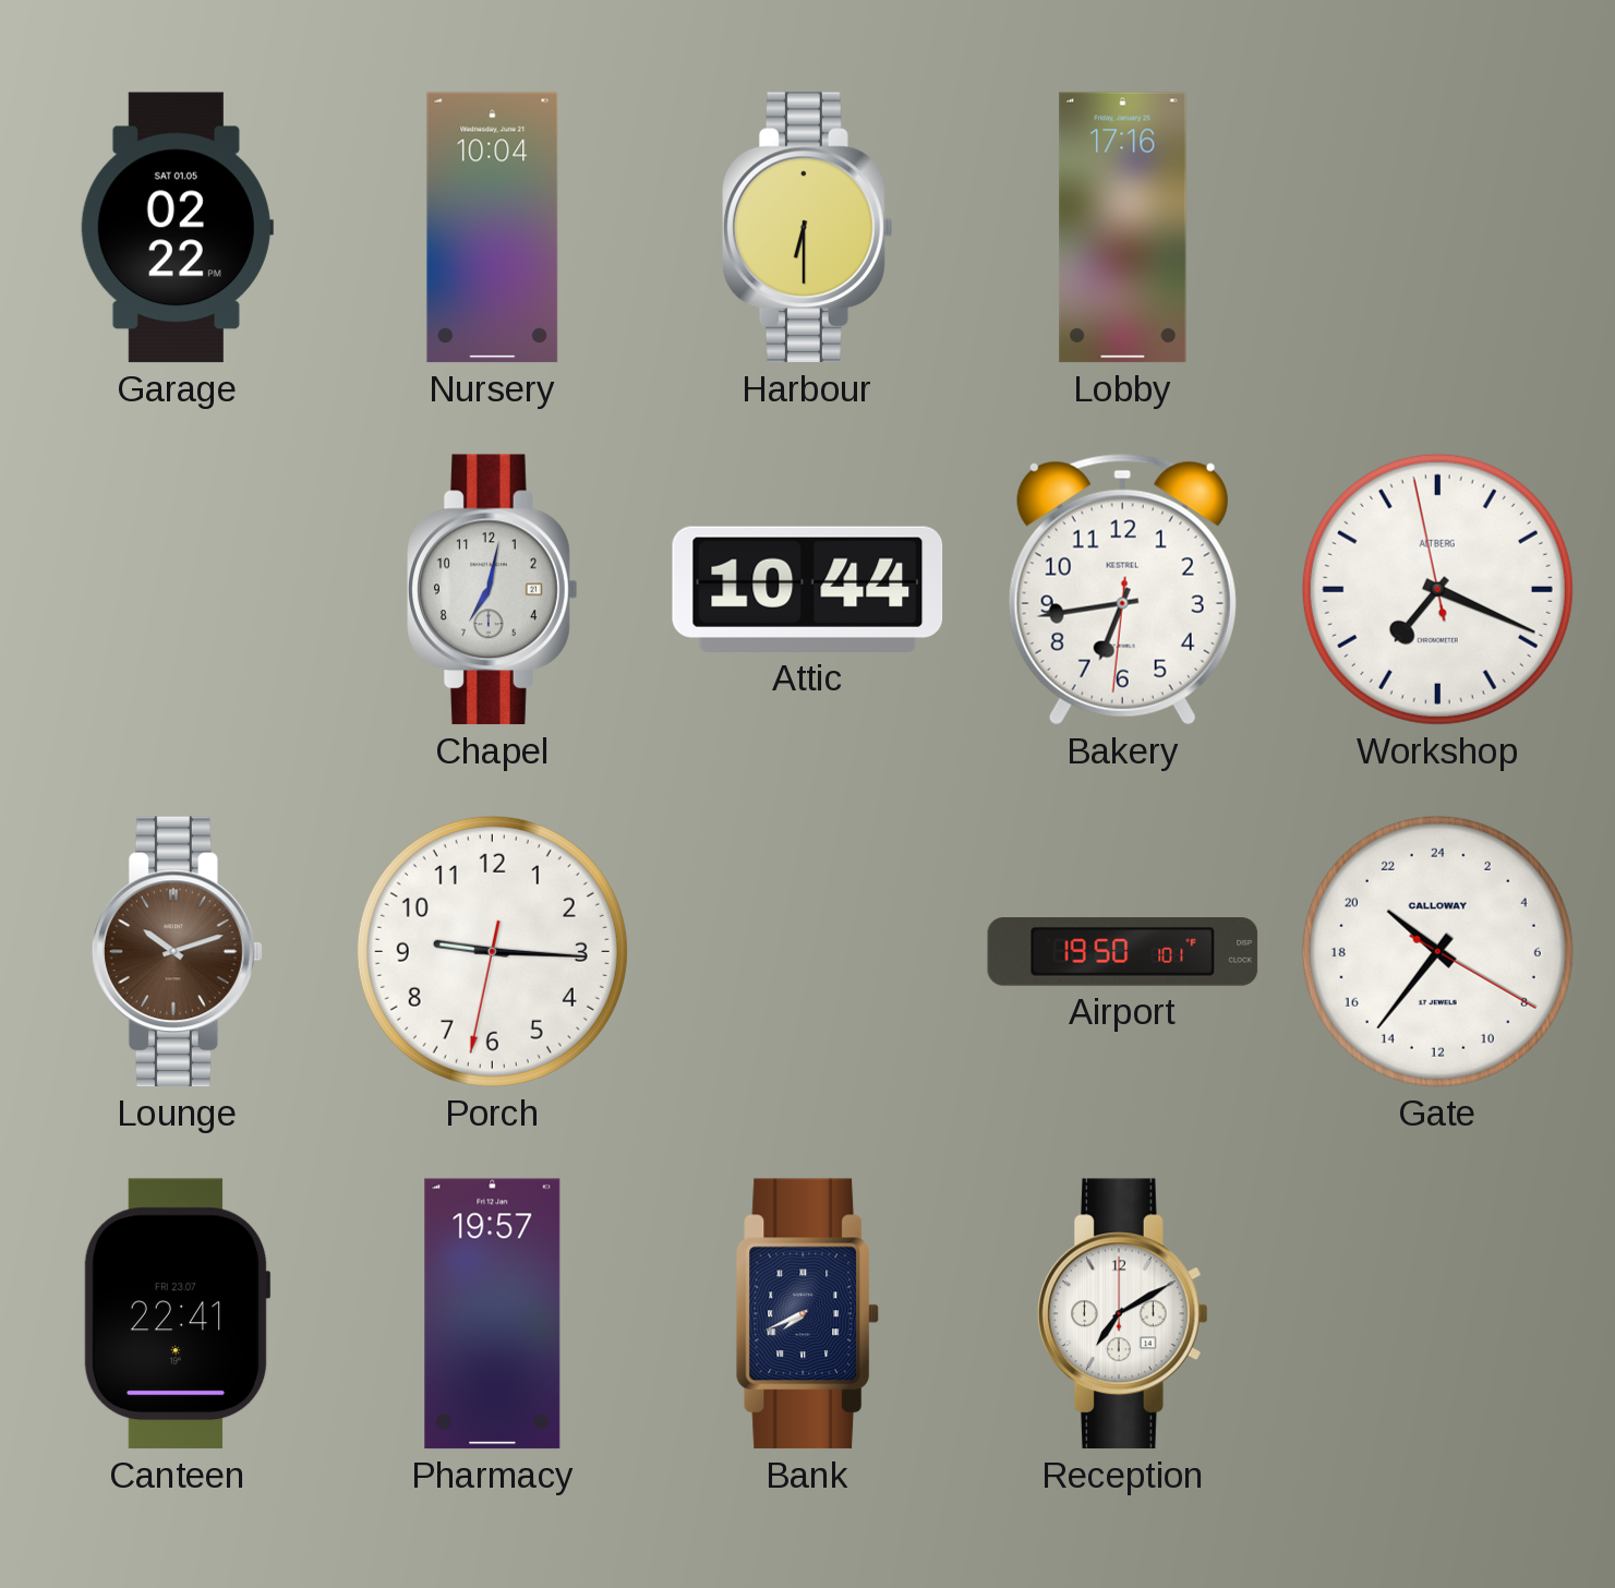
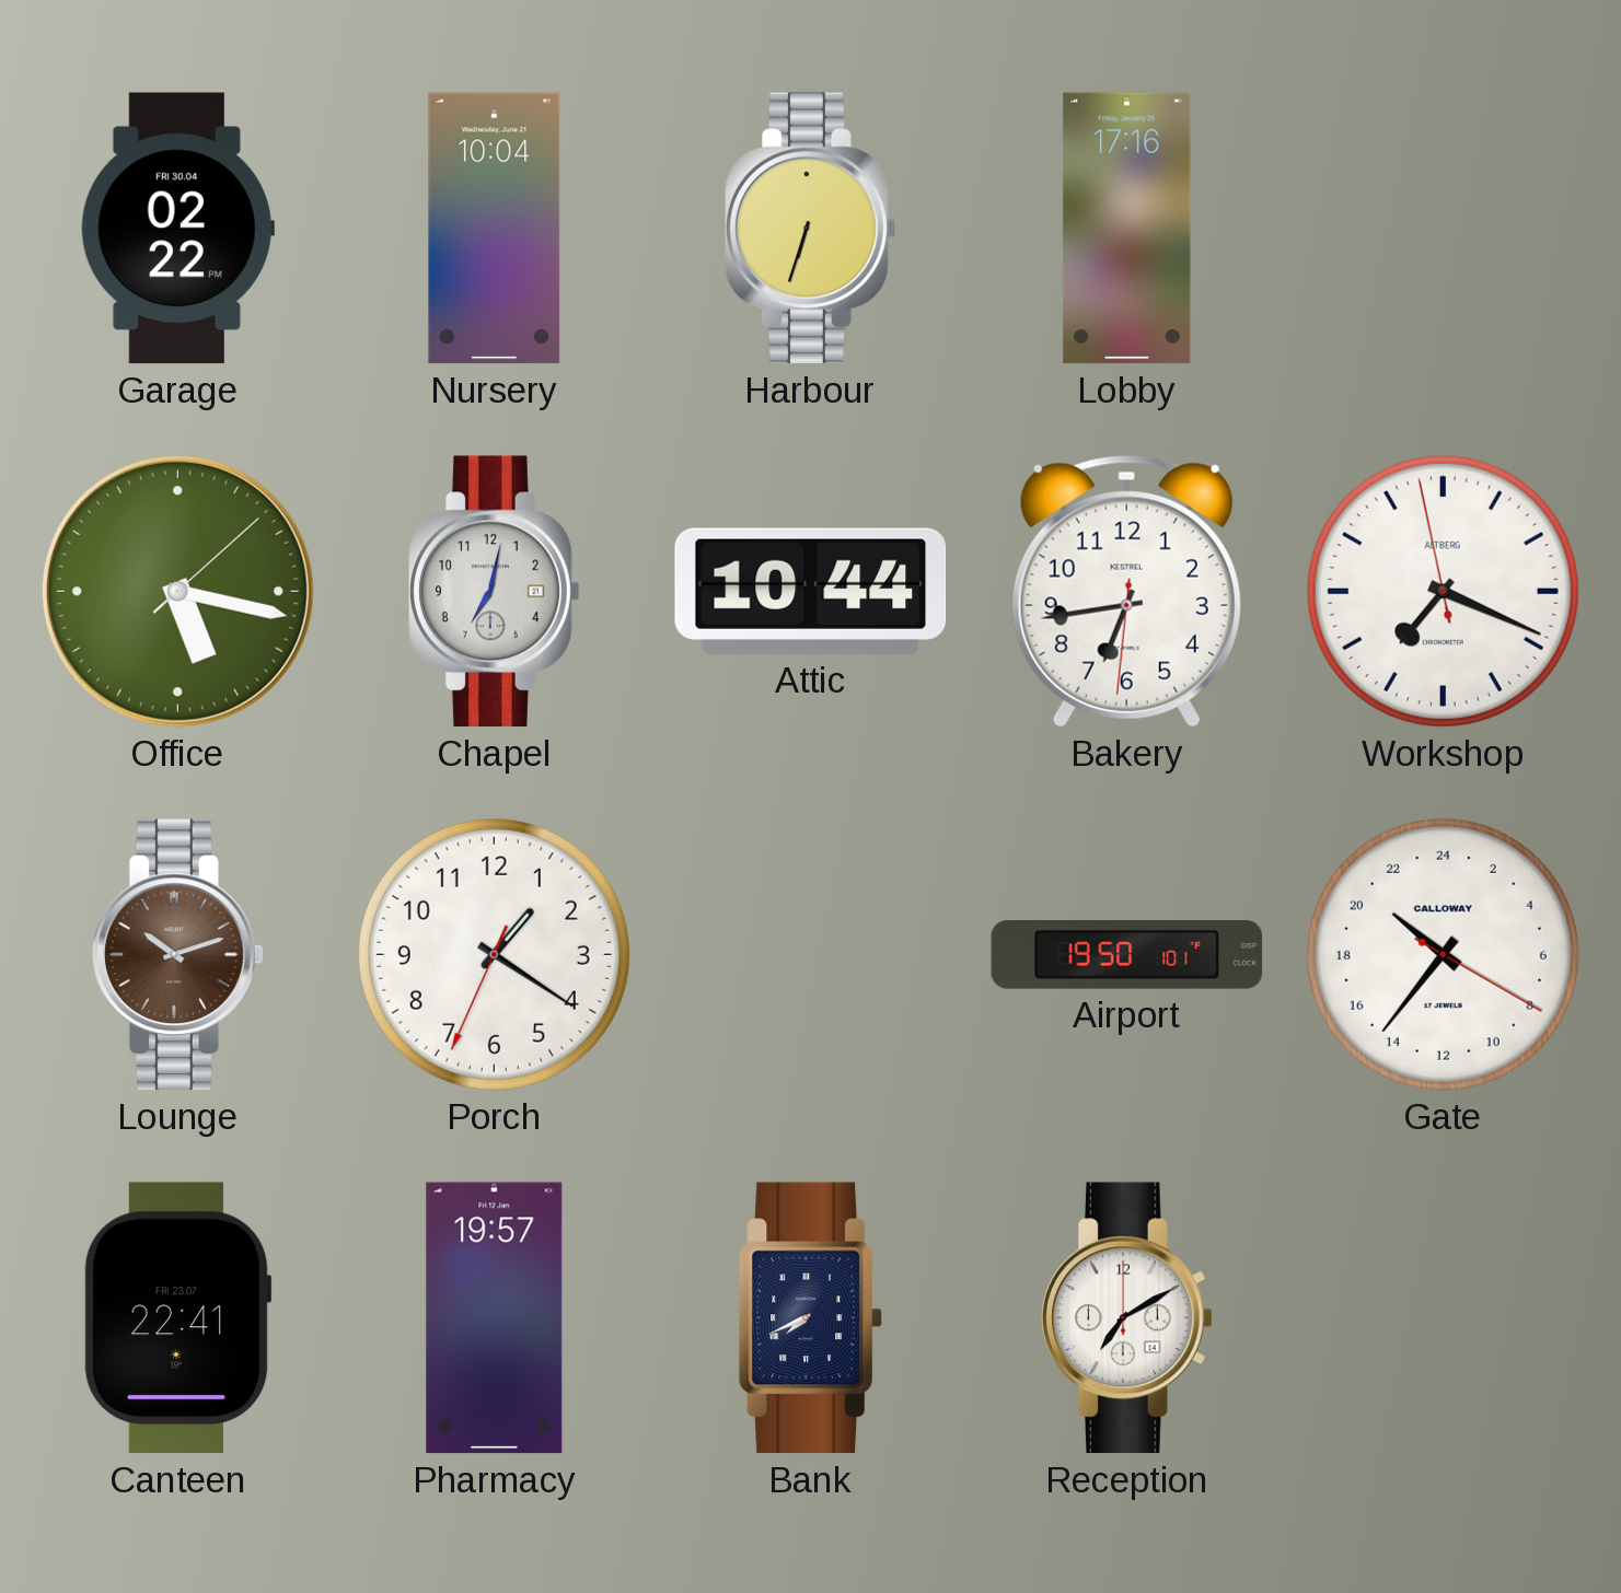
Garage date: SAT 01.05 -> FRI 30.04
Harbour: 6:30 -> 6:33
Office: none -> 5:17
Porch: 9:15 -> 1:20
